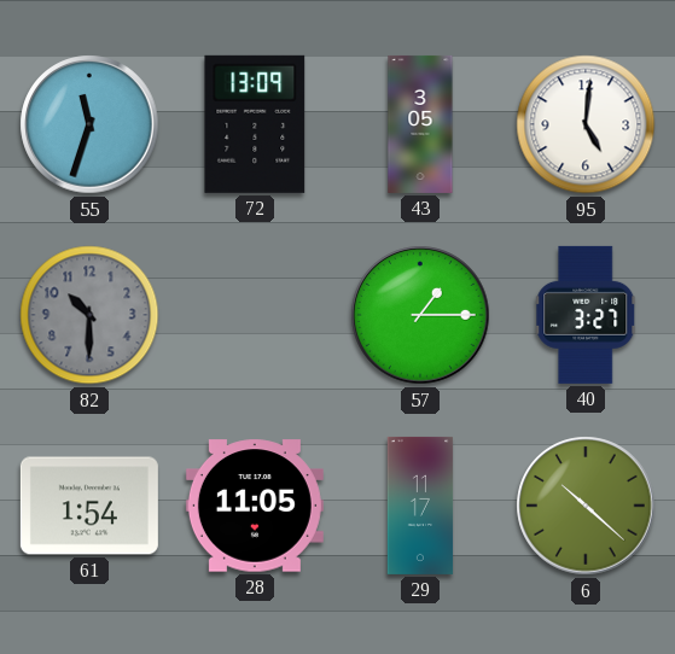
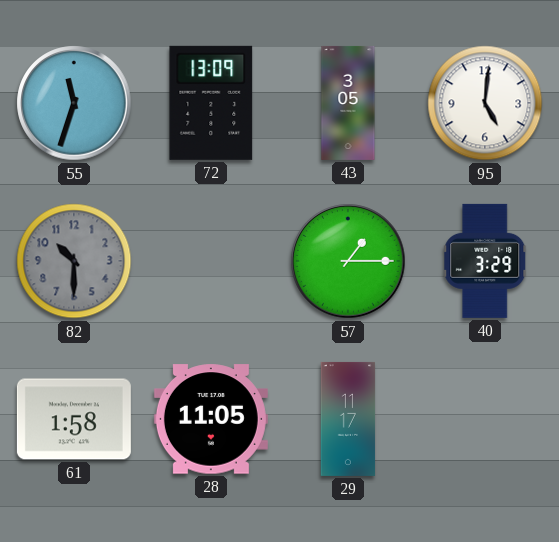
40: 3:27 -> 3:29
61: 1:54 -> 1:58
6: 10:22 -> none
